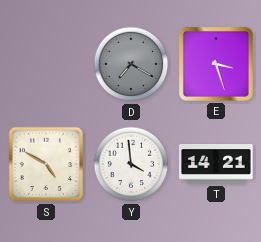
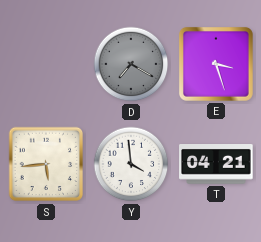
S: 4:50 -> 5:44
T: 14:21 -> 04:21
